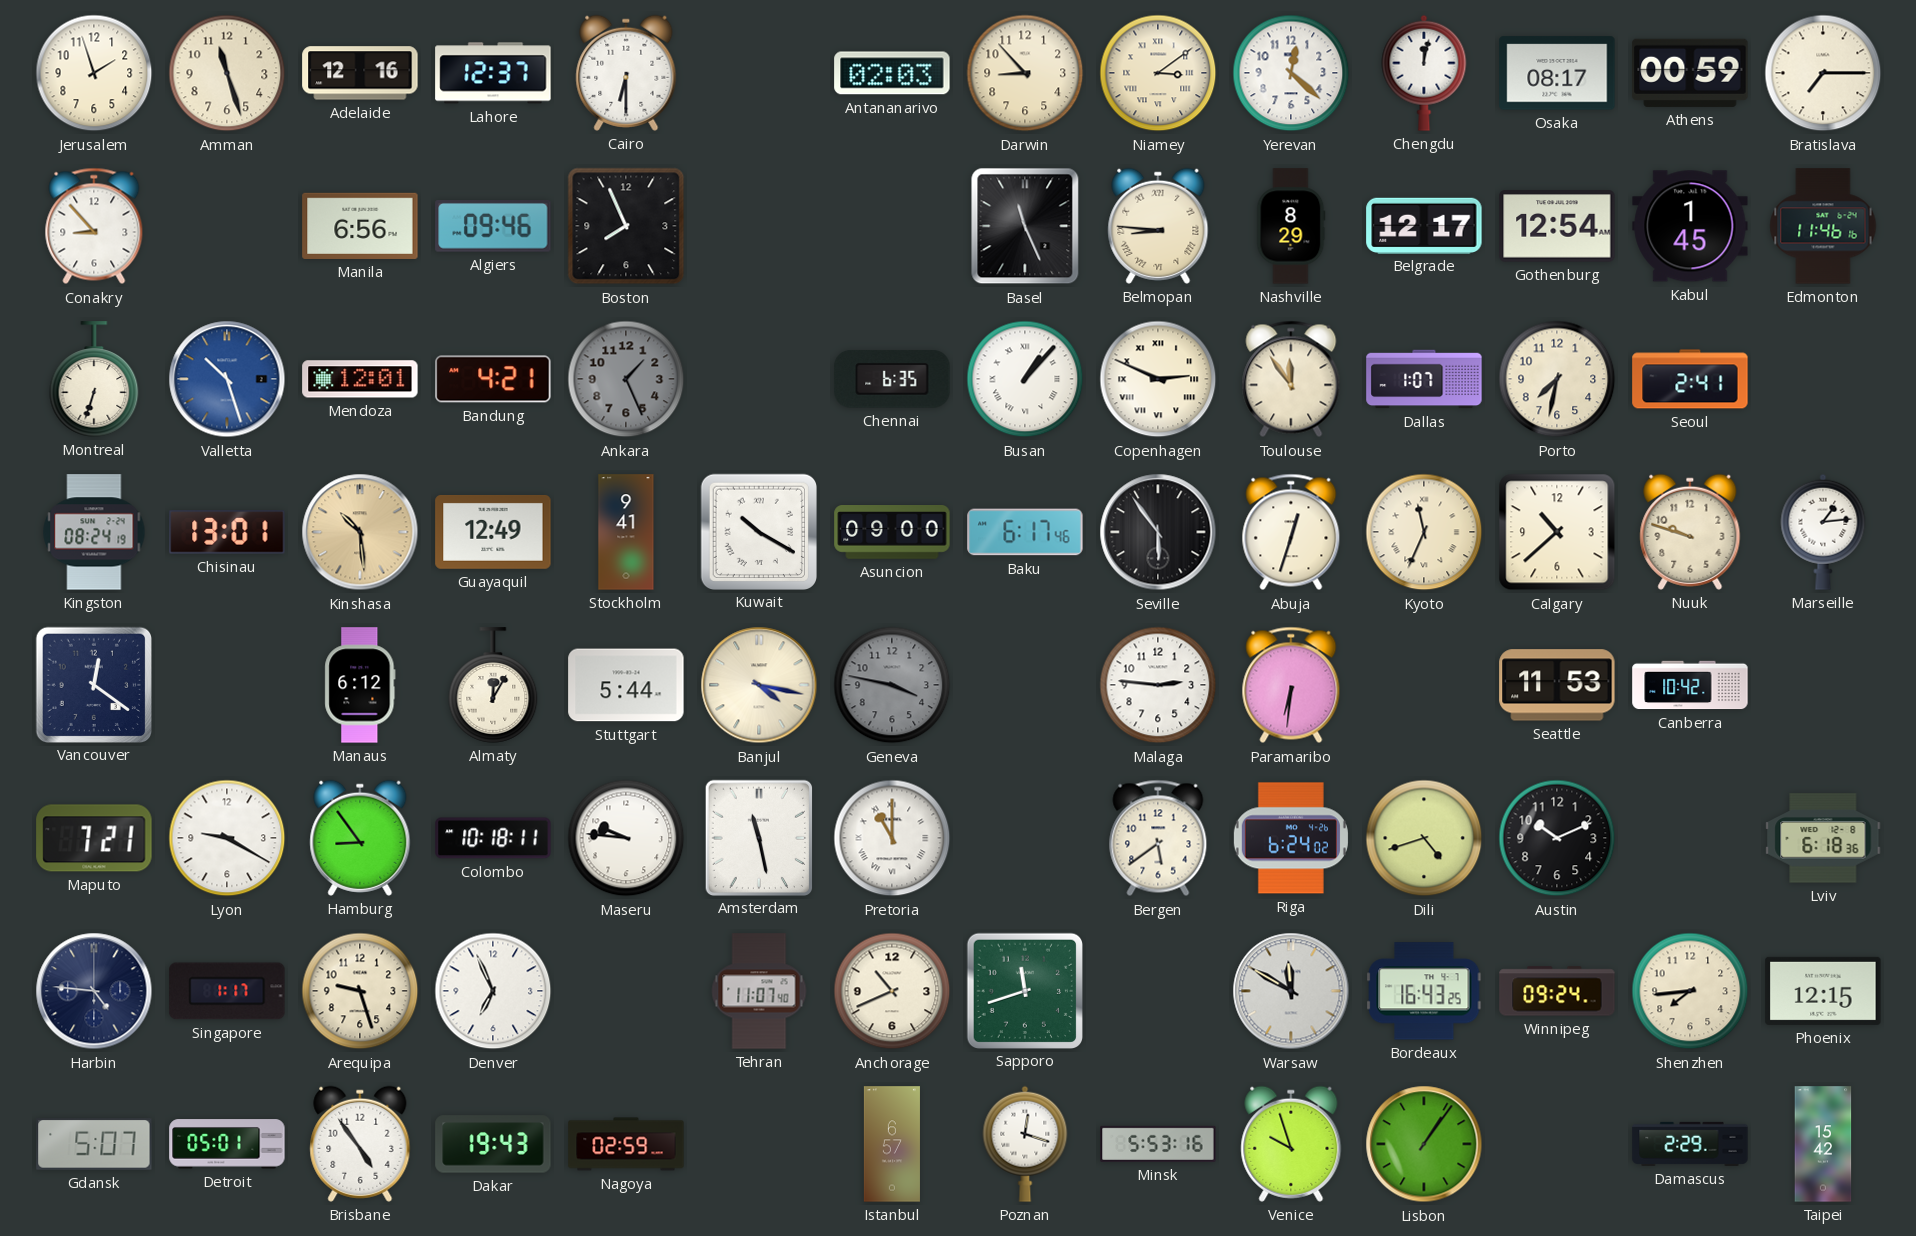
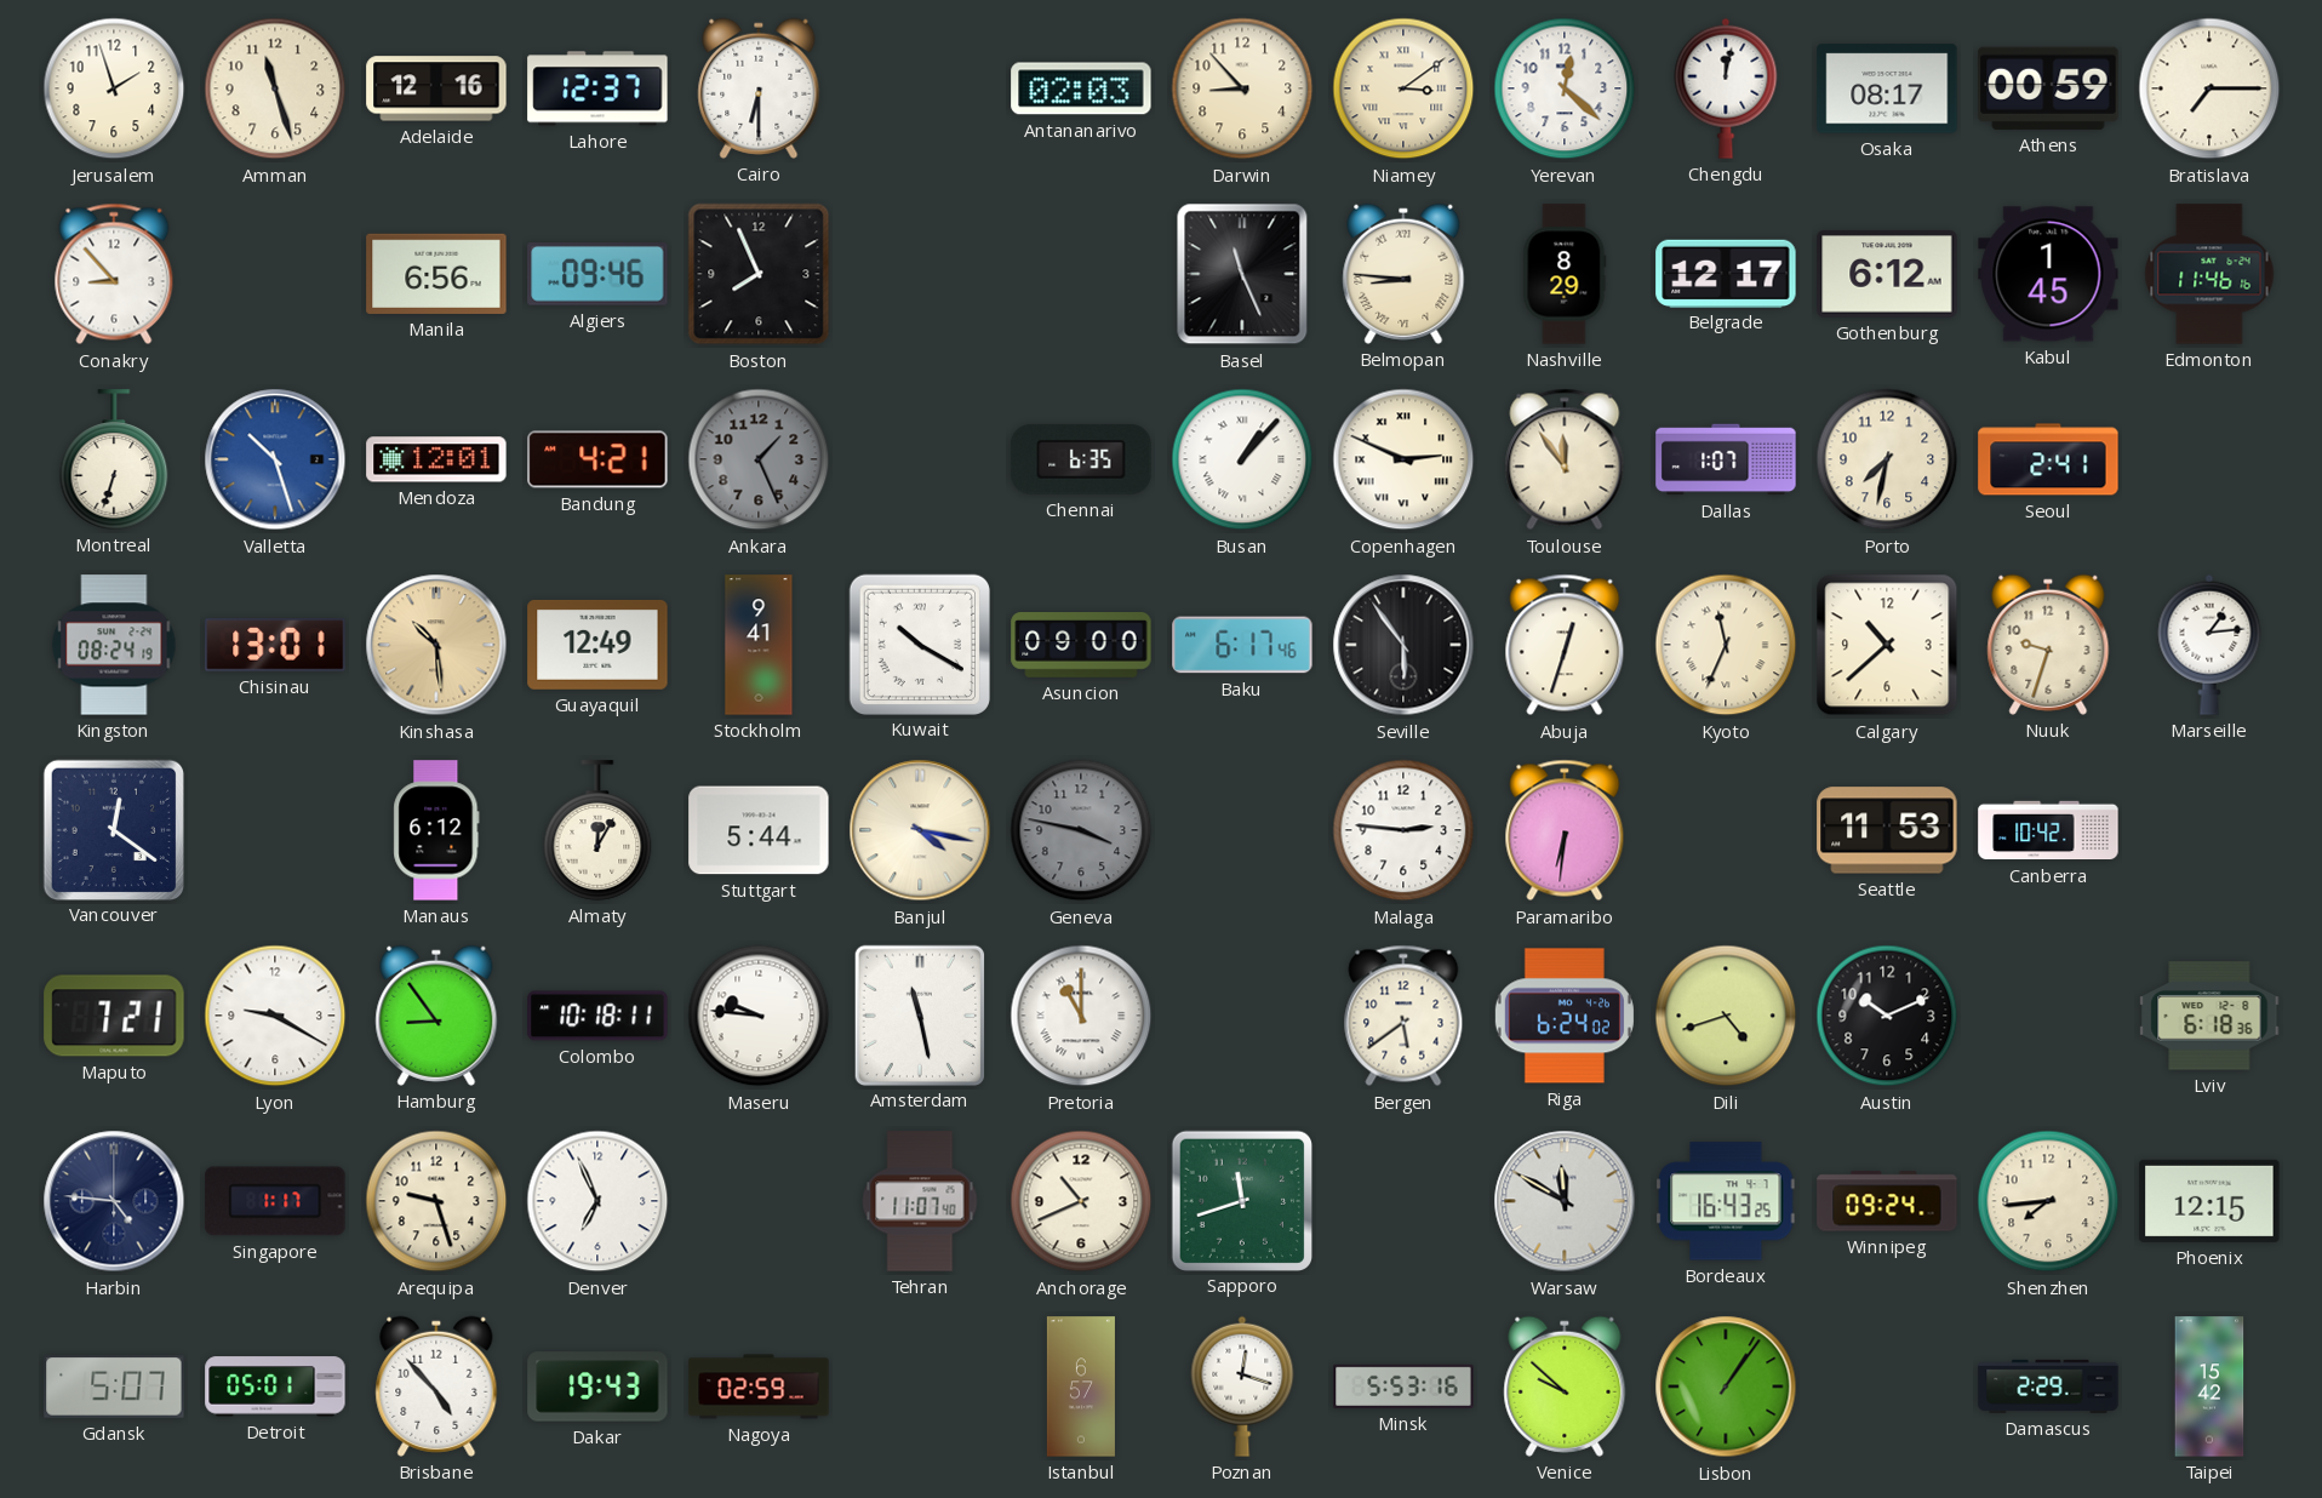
Gothenburg: 12:54 -> 6:12
Nuuk: 9:48 -> 9:33
Brisbane: 4:54 -> 4:53
Venice: 9:57 -> 9:52
